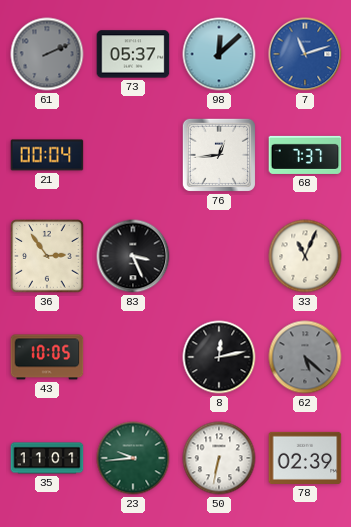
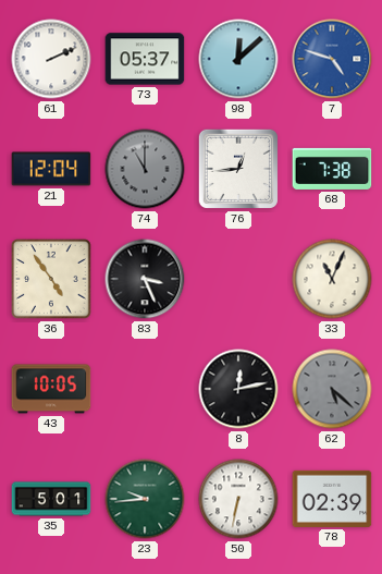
61 dial: grey -> white
7: 11:12 -> 4:48
21: 00:04 -> 12:04
74: none -> 11:00
68: 7:37 -> 7:38
36: 2:54 -> 4:54
35: 11:01 -> 5:01
